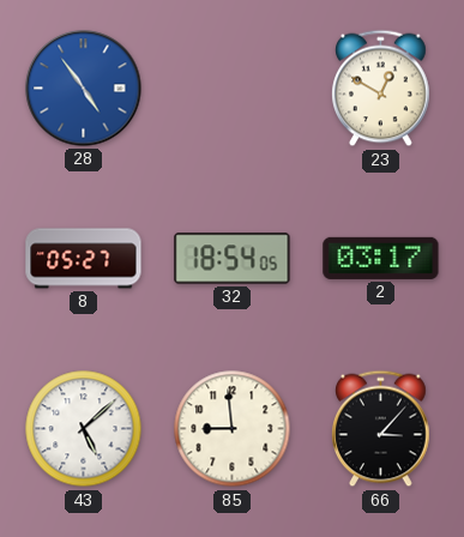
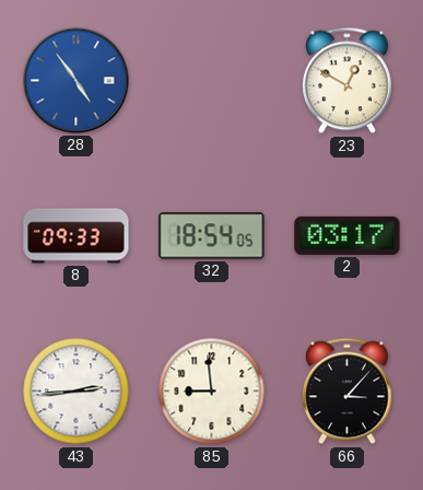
8: 05:27 -> 09:33
43: 5:08 -> 2:44
